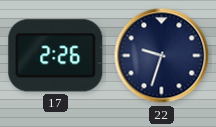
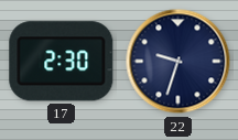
17: 2:26 -> 2:30
